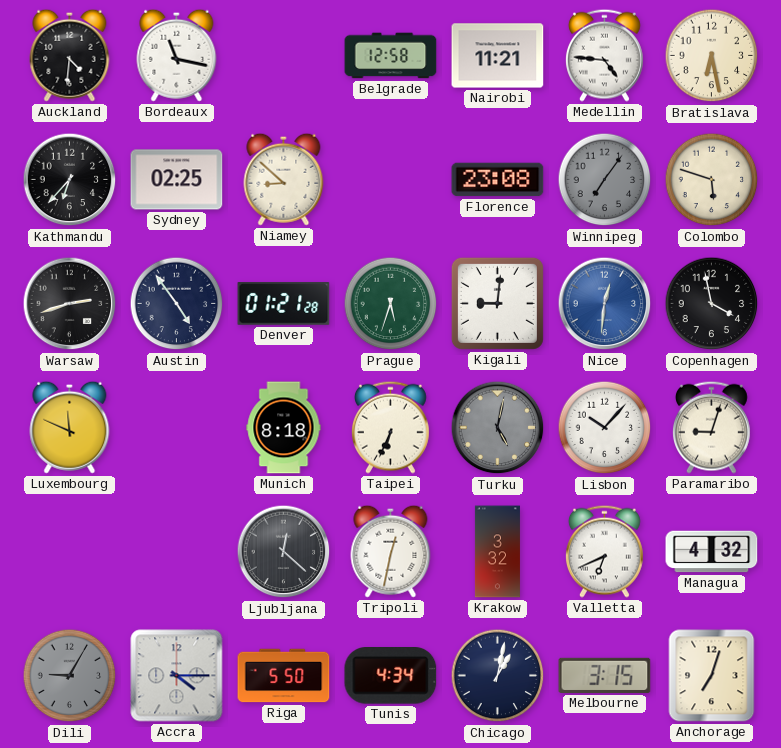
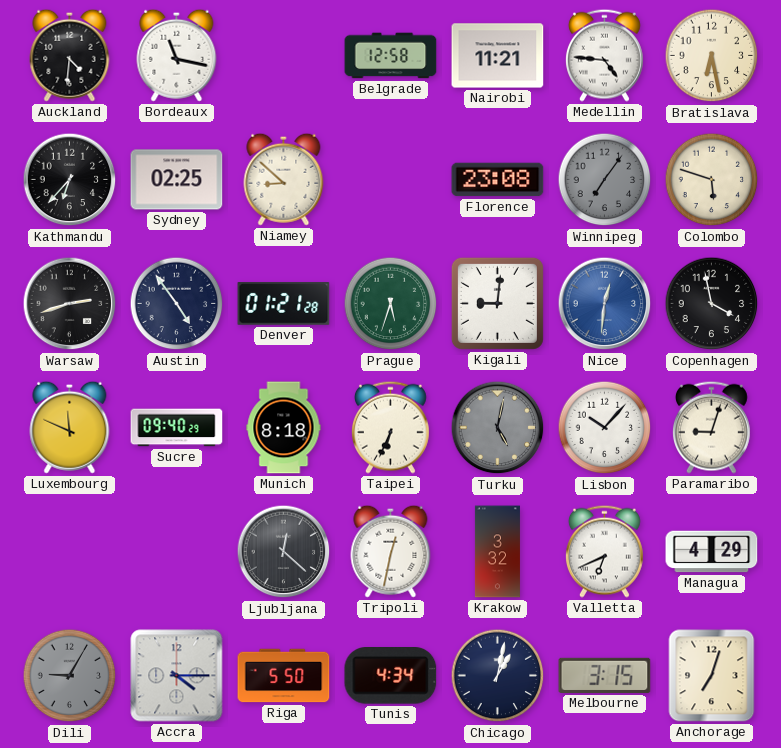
Sucre: none -> 09:40
Managua: 4:32 -> 4:29
